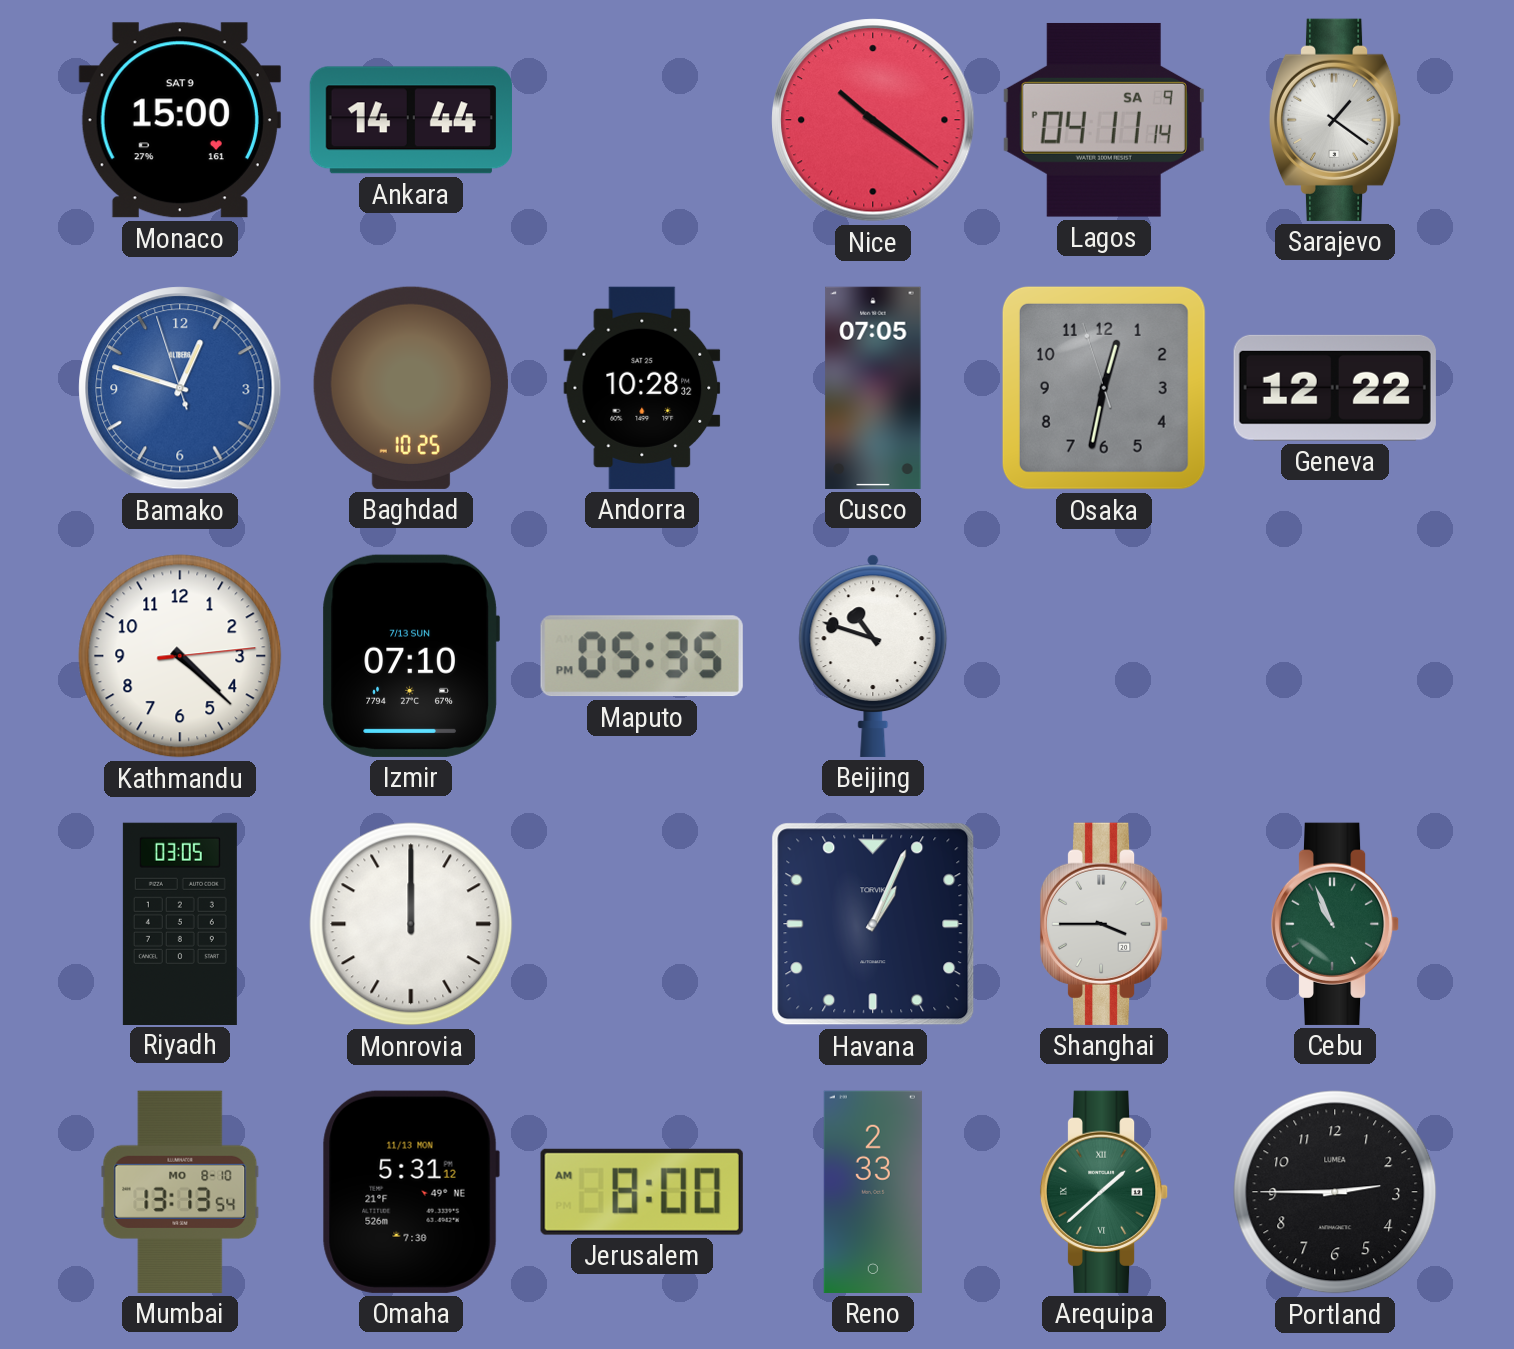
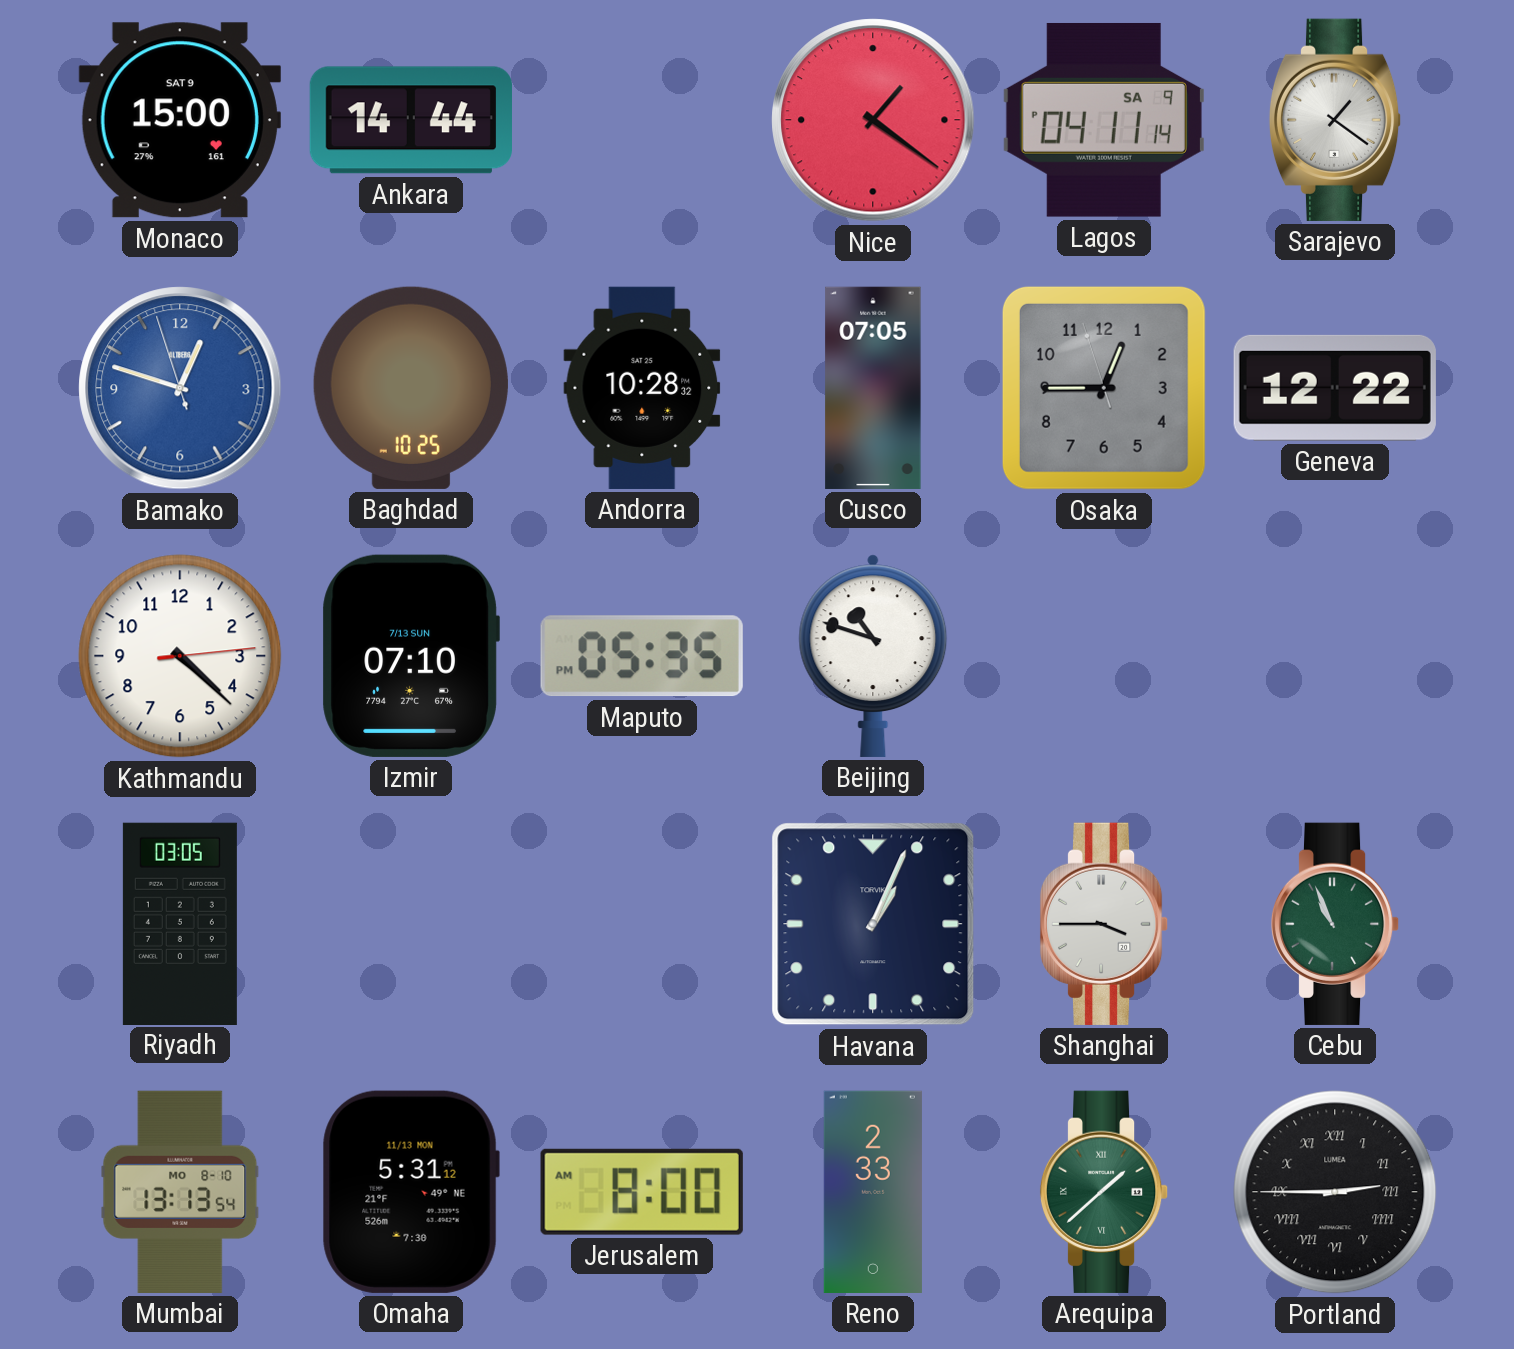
Nice: 10:21 -> 1:21
Osaka: 12:31 -> 12:44
Monrovia: 12:00 -> none
Portland numerals: Arabic -> Roman
